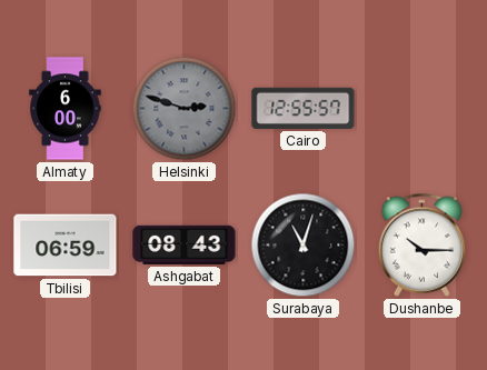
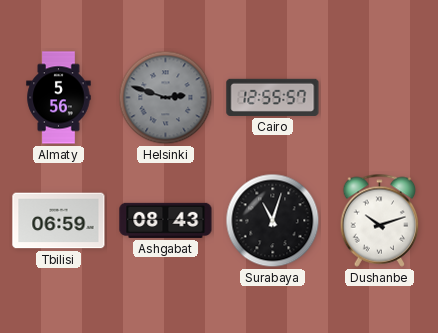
Almaty: 6:00 -> 5:56
Dushanbe: 10:15 -> 10:12
